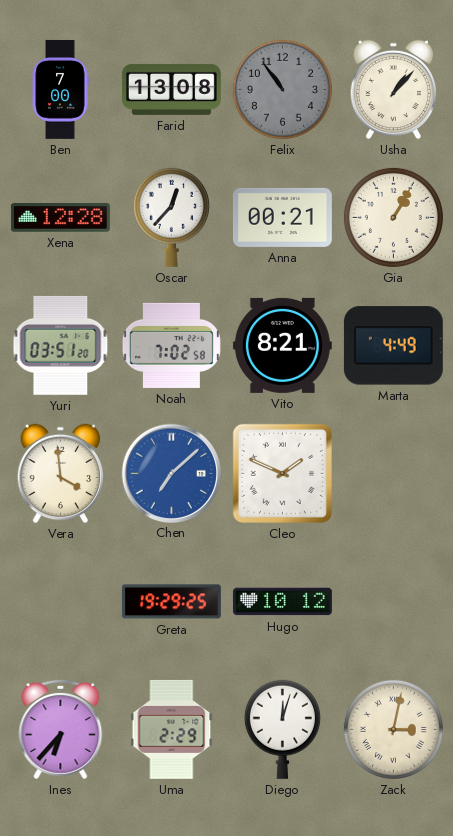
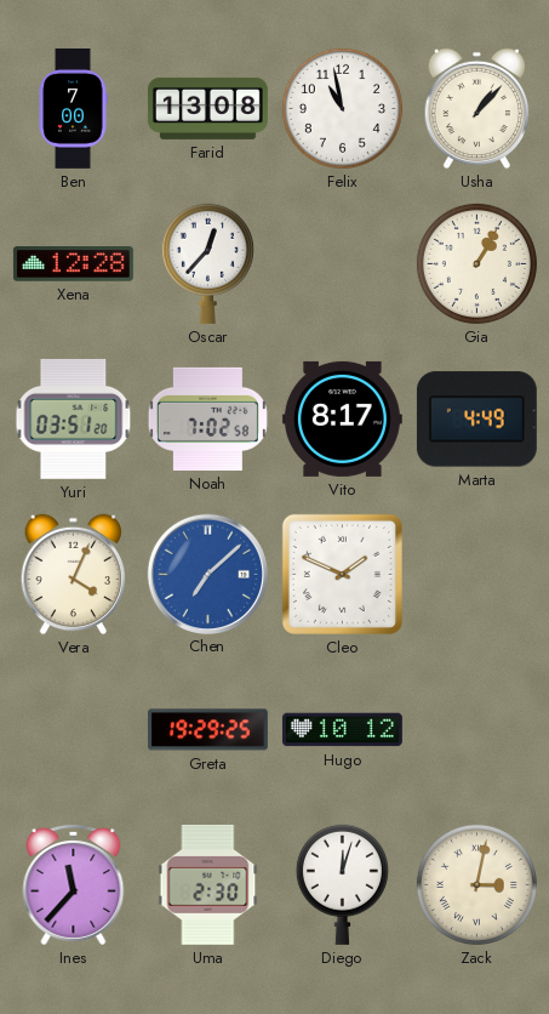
Felix: 10:54 -> 10:58
Felix dial: grey -> white
Anna: 00:21 -> none
Vito: 8:21 -> 8:17
Vera: 3:59 -> 4:04
Ines: 6:37 -> 11:37
Uma: 2:29 -> 2:30
